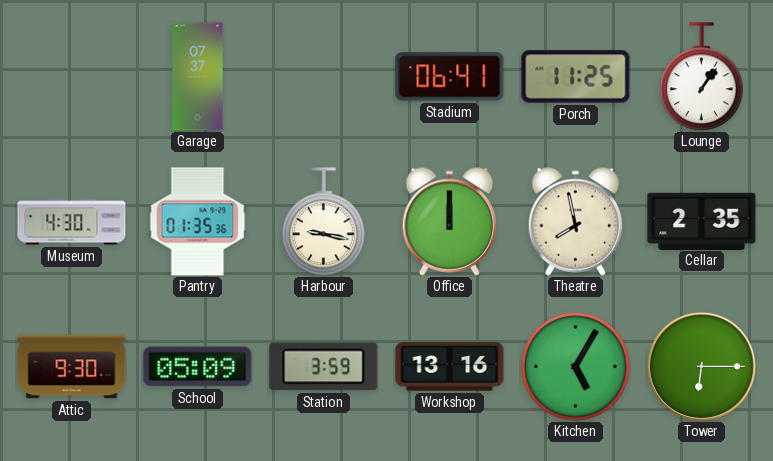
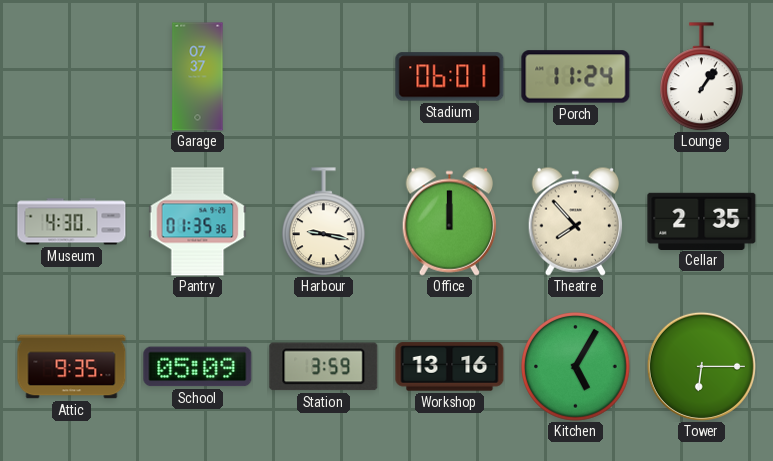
Stadium: 06:41 -> 06:01
Porch: 11:25 -> 11:24
Theatre: 7:58 -> 7:53
Attic: 9:30 -> 9:35
